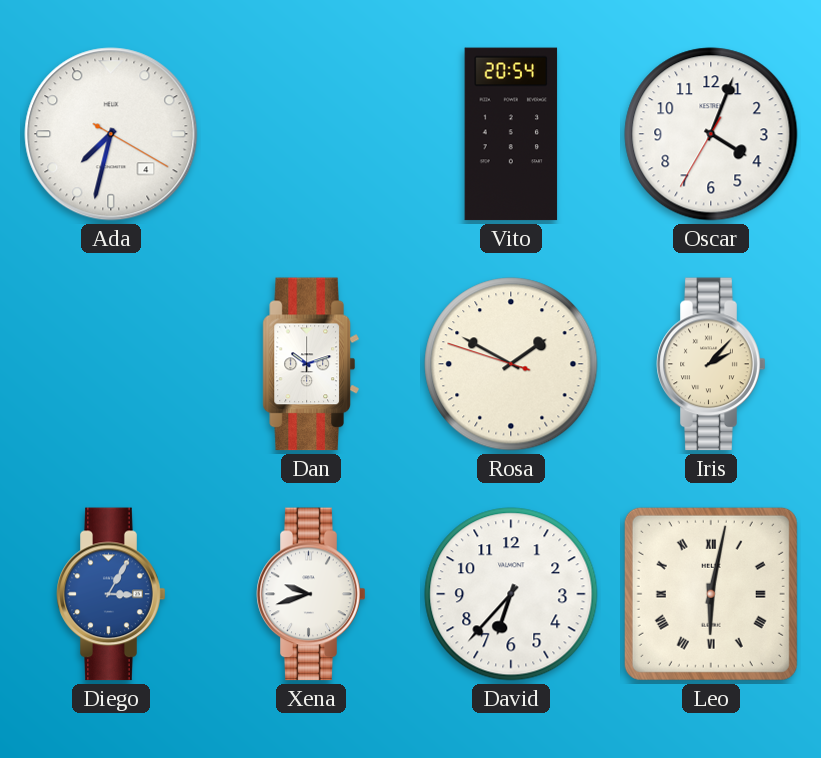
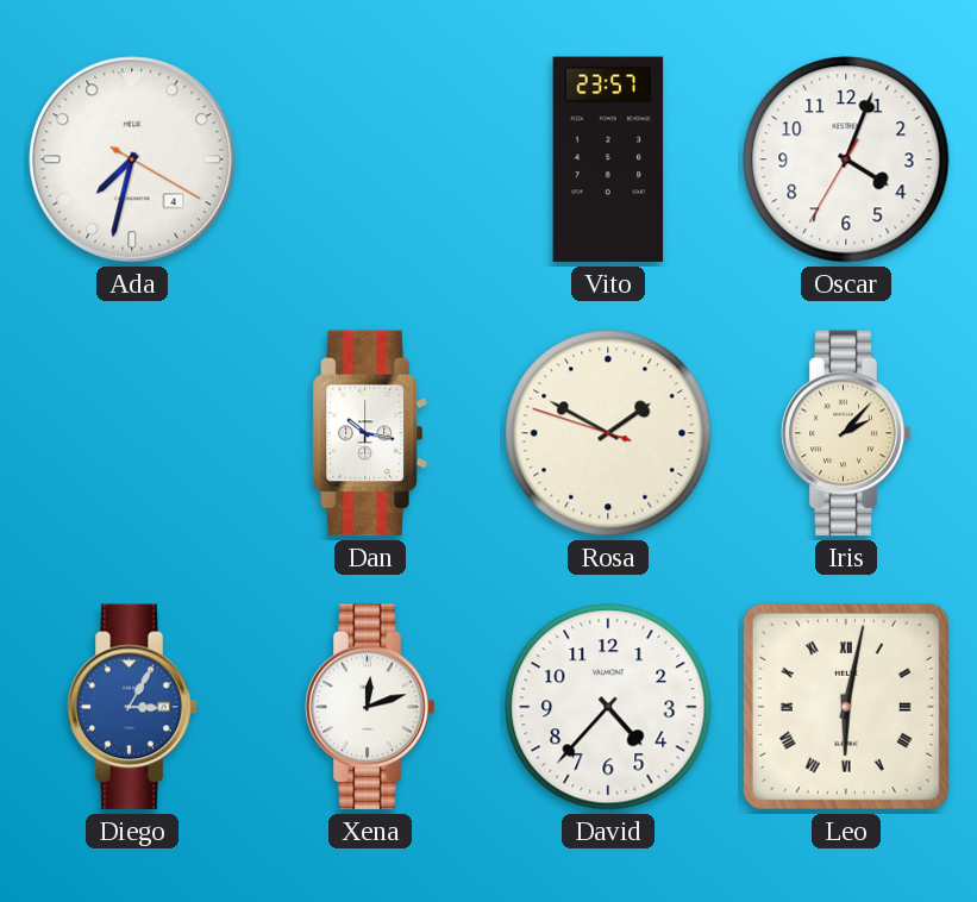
Vito: 20:54 -> 23:57
Dan: 10:12 -> 10:17
Xena: 9:42 -> 12:12
David: 6:37 -> 4:37
